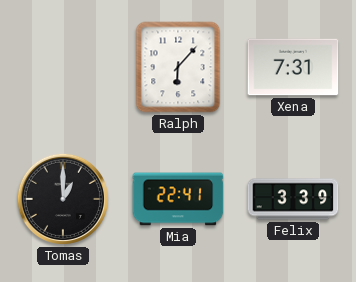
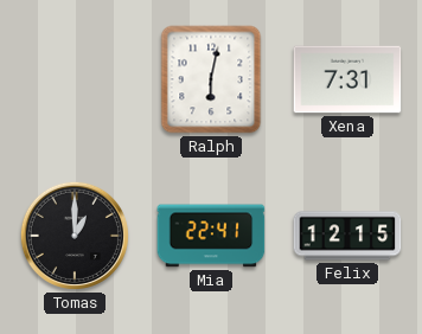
Ralph: 6:07 -> 6:02
Felix: 3:39 -> 12:15
